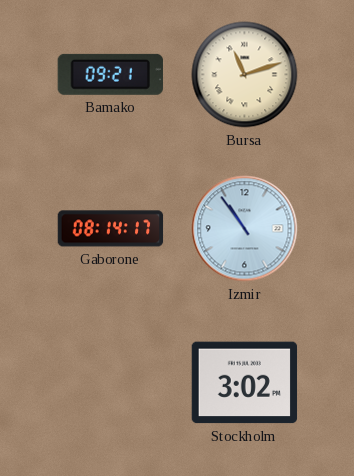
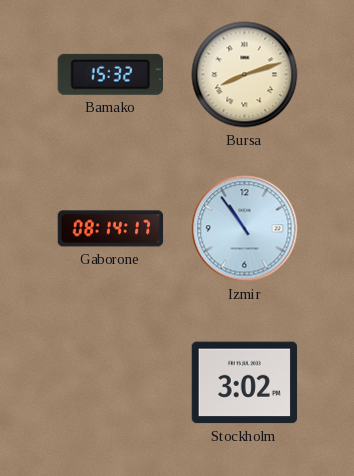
Bamako: 09:21 -> 15:32
Bursa: 11:12 -> 8:12
